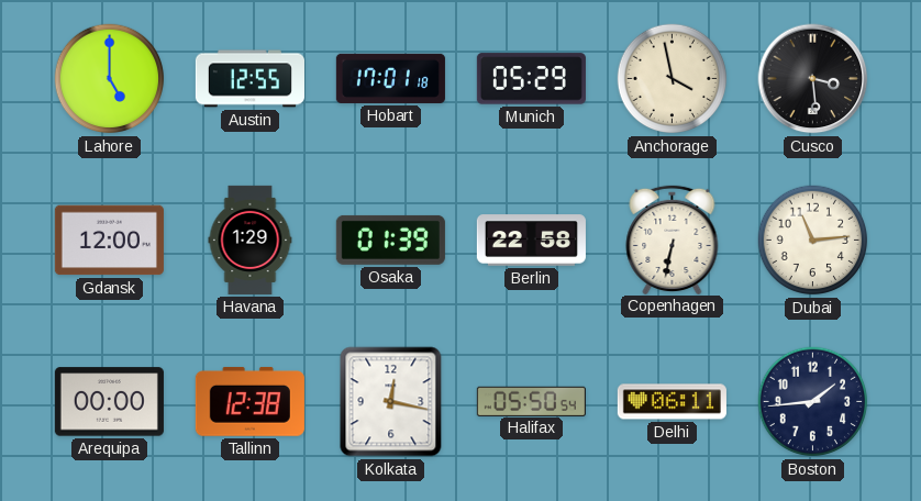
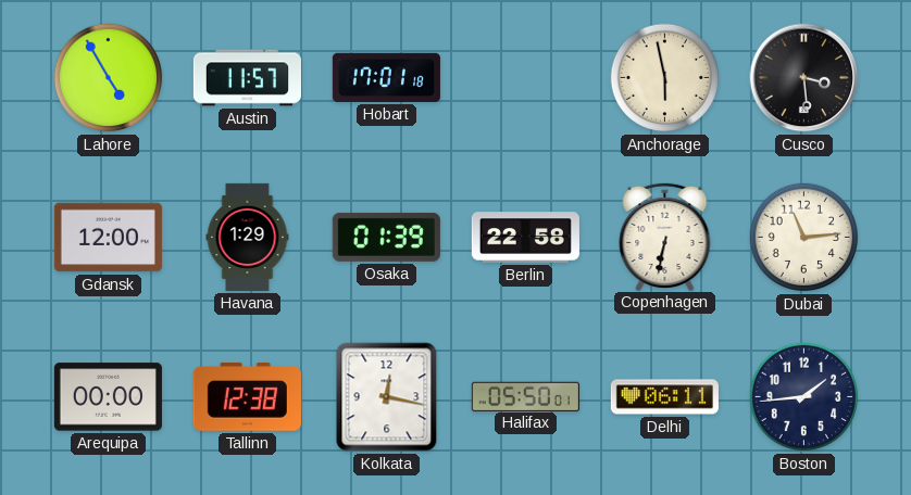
Lahore: 5:00 -> 4:55
Austin: 12:55 -> 11:57
Munich: 05:29 -> none
Anchorage: 3:58 -> 5:58
Halifax: 05:50:54 -> 05:50:01
